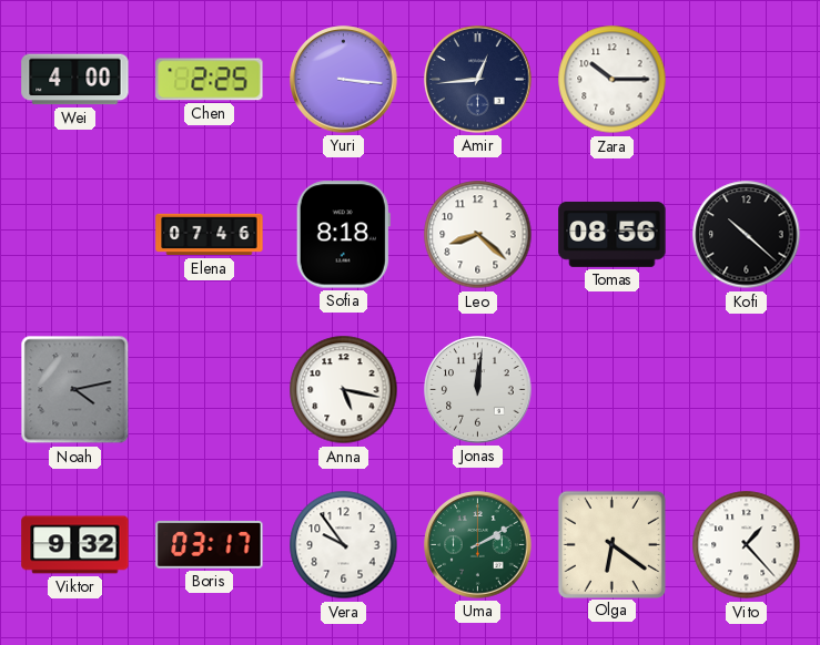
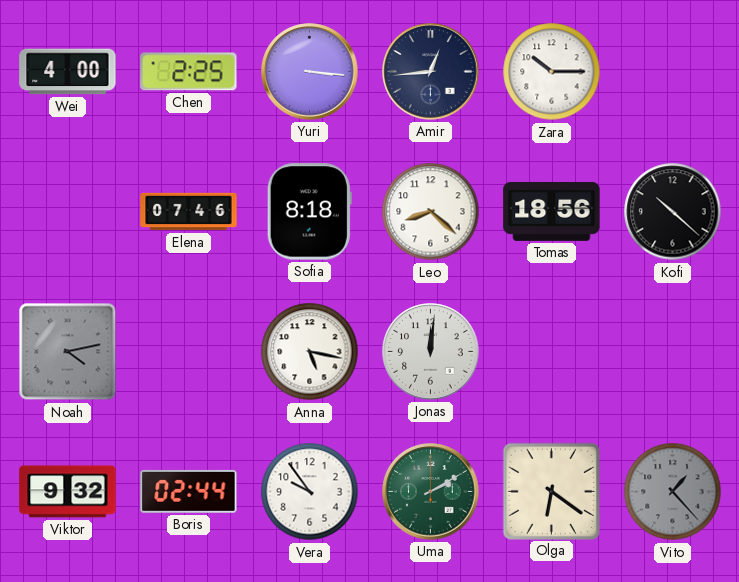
Tomas: 08:56 -> 18:56
Boris: 03:17 -> 02:44
Vito dial: white -> grey
